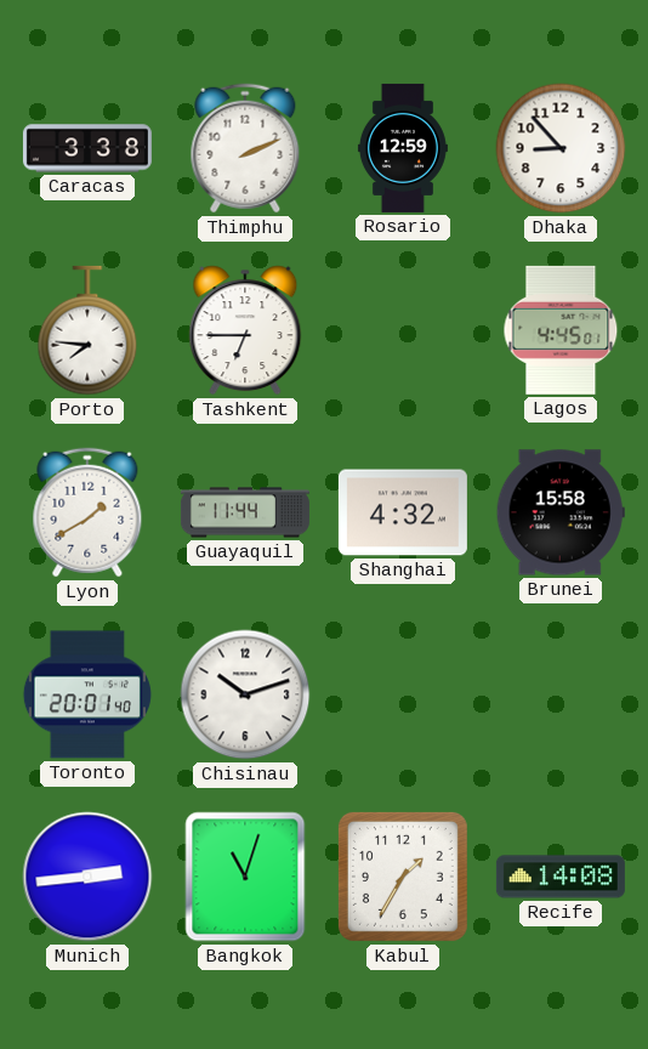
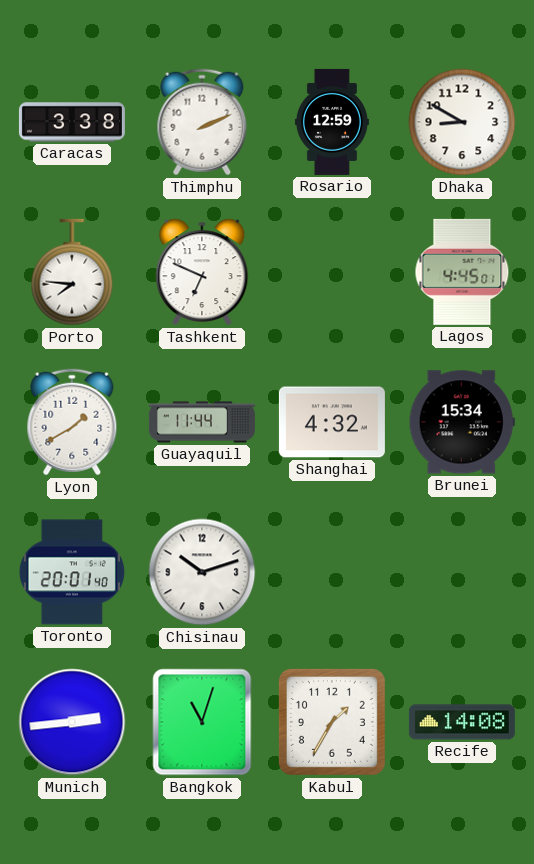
Dhaka: 8:53 -> 8:50
Tashkent: 6:45 -> 6:49
Brunei: 15:58 -> 15:34
